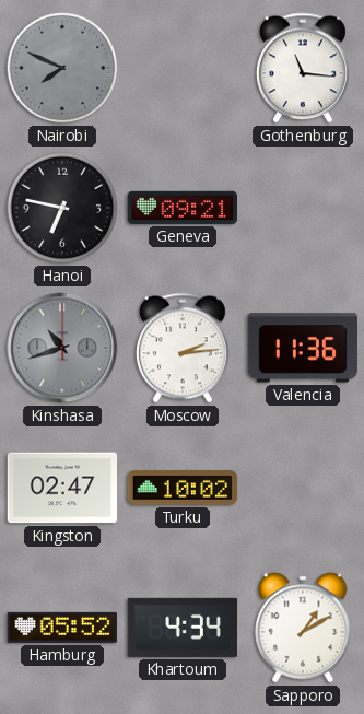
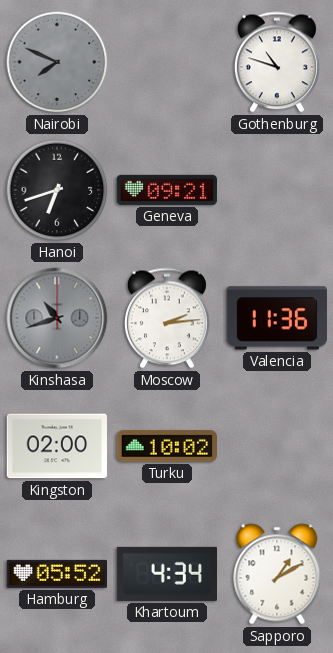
Gothenburg: 11:16 -> 10:48
Hanoi: 6:47 -> 6:42
Kingston: 02:47 -> 02:00
